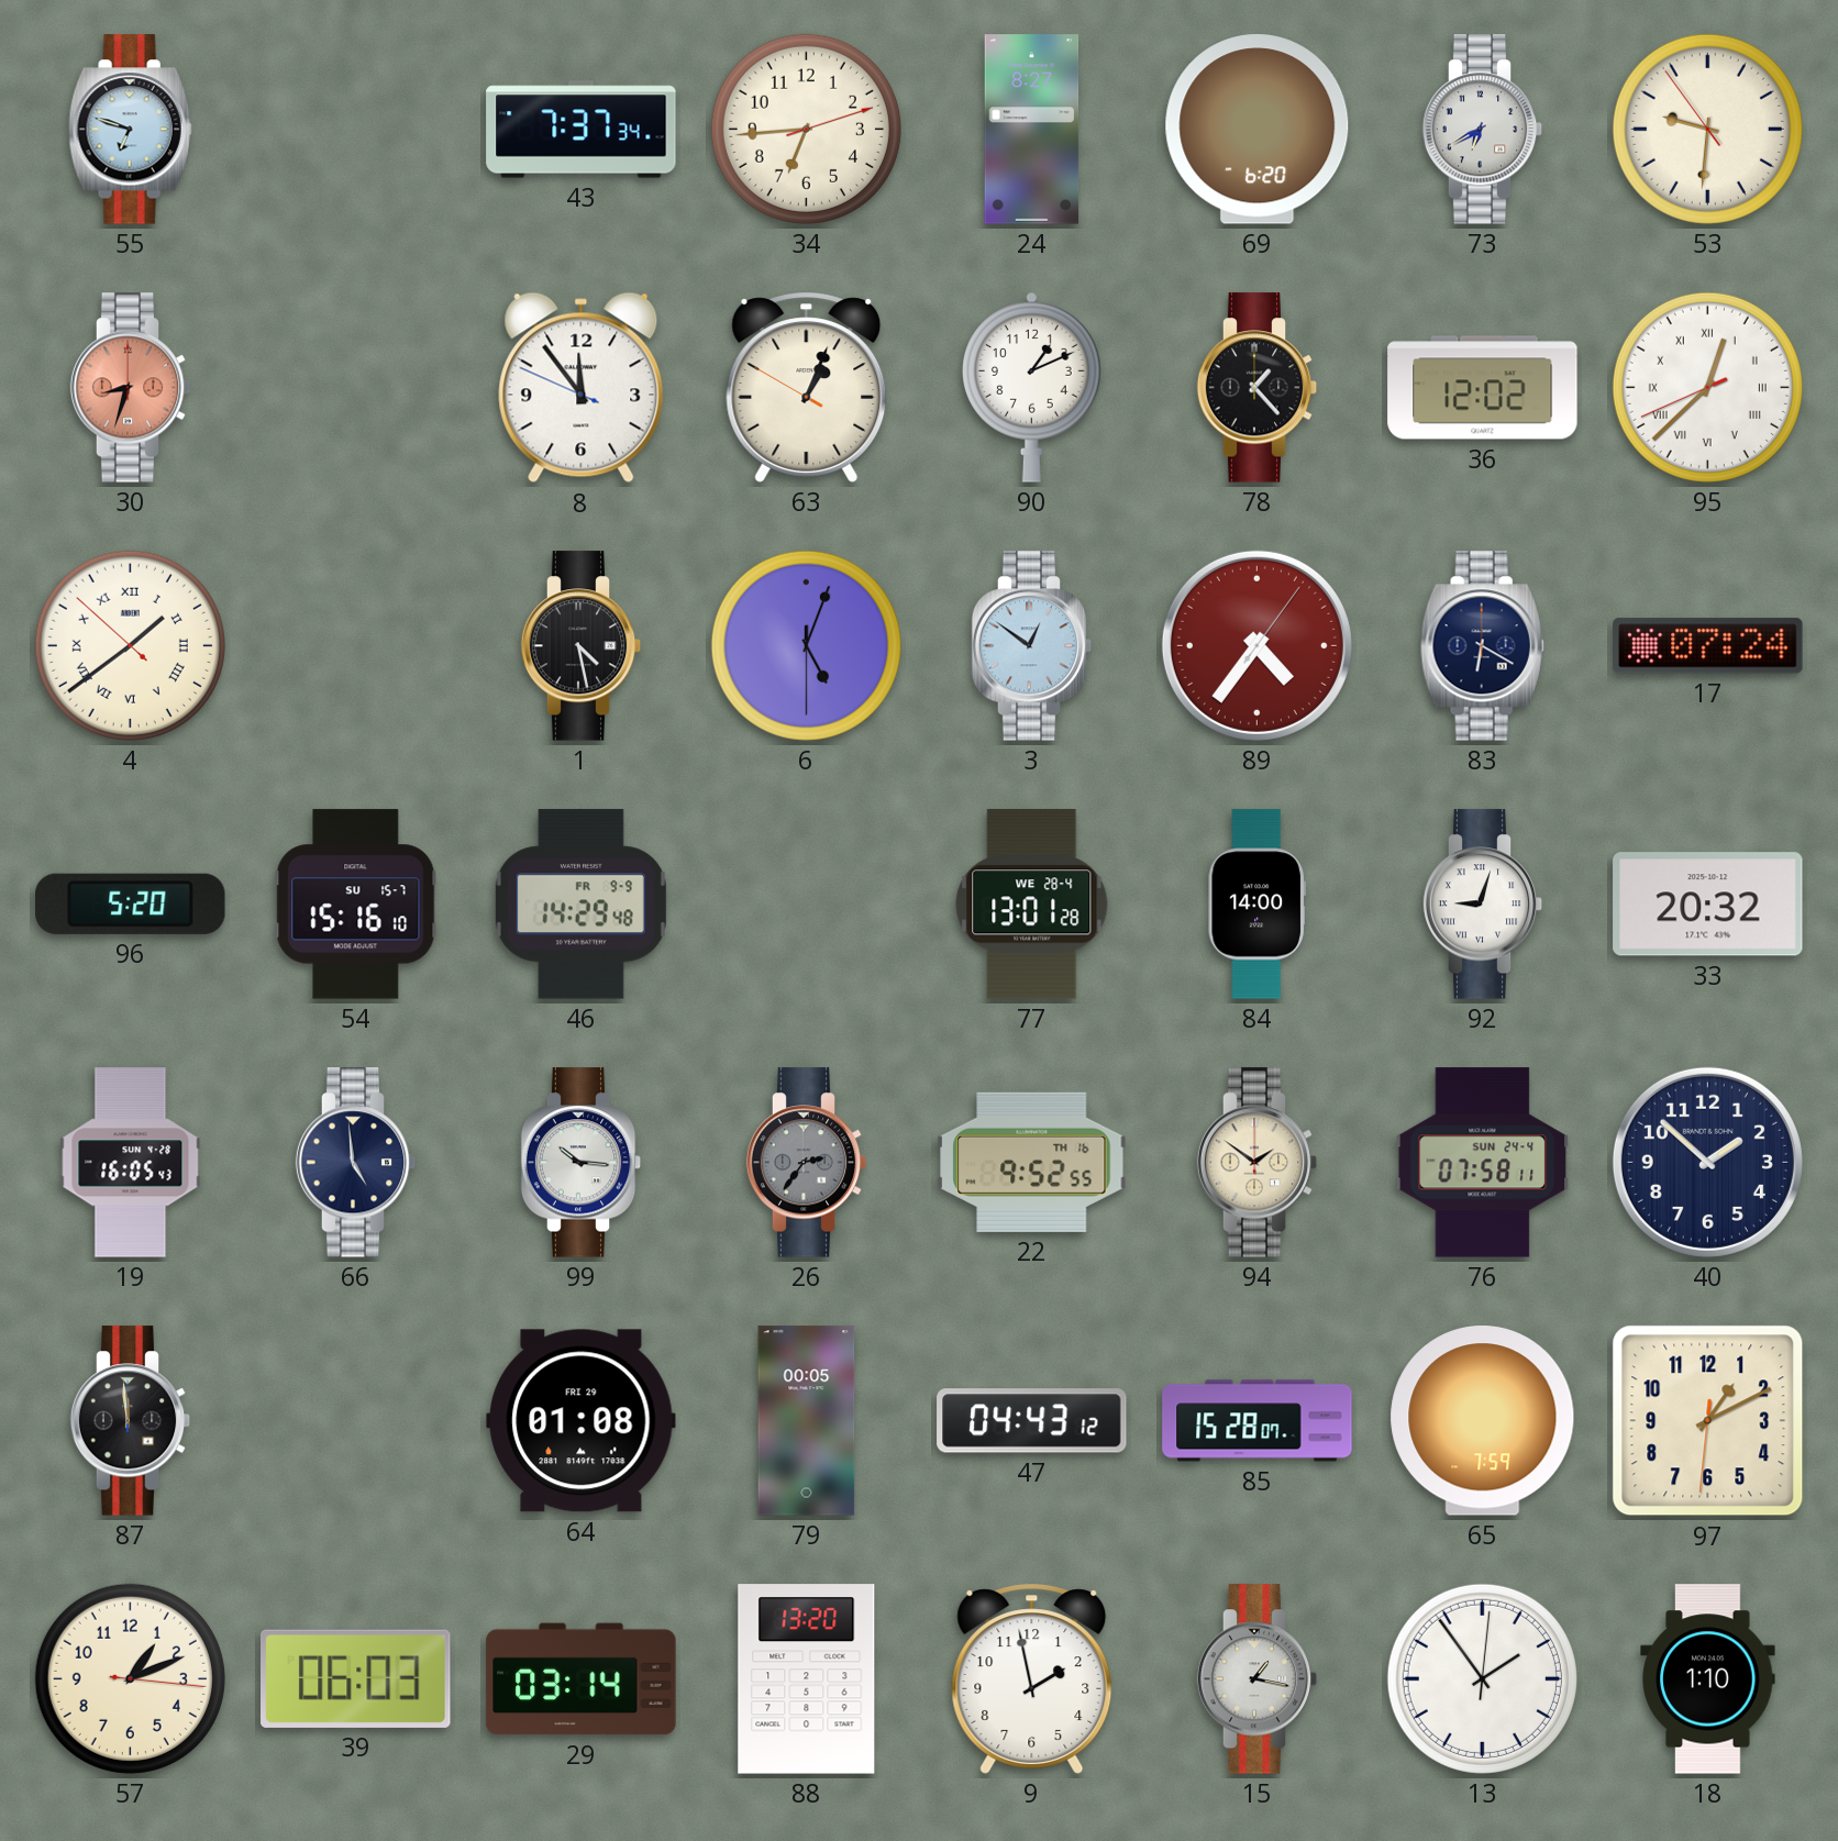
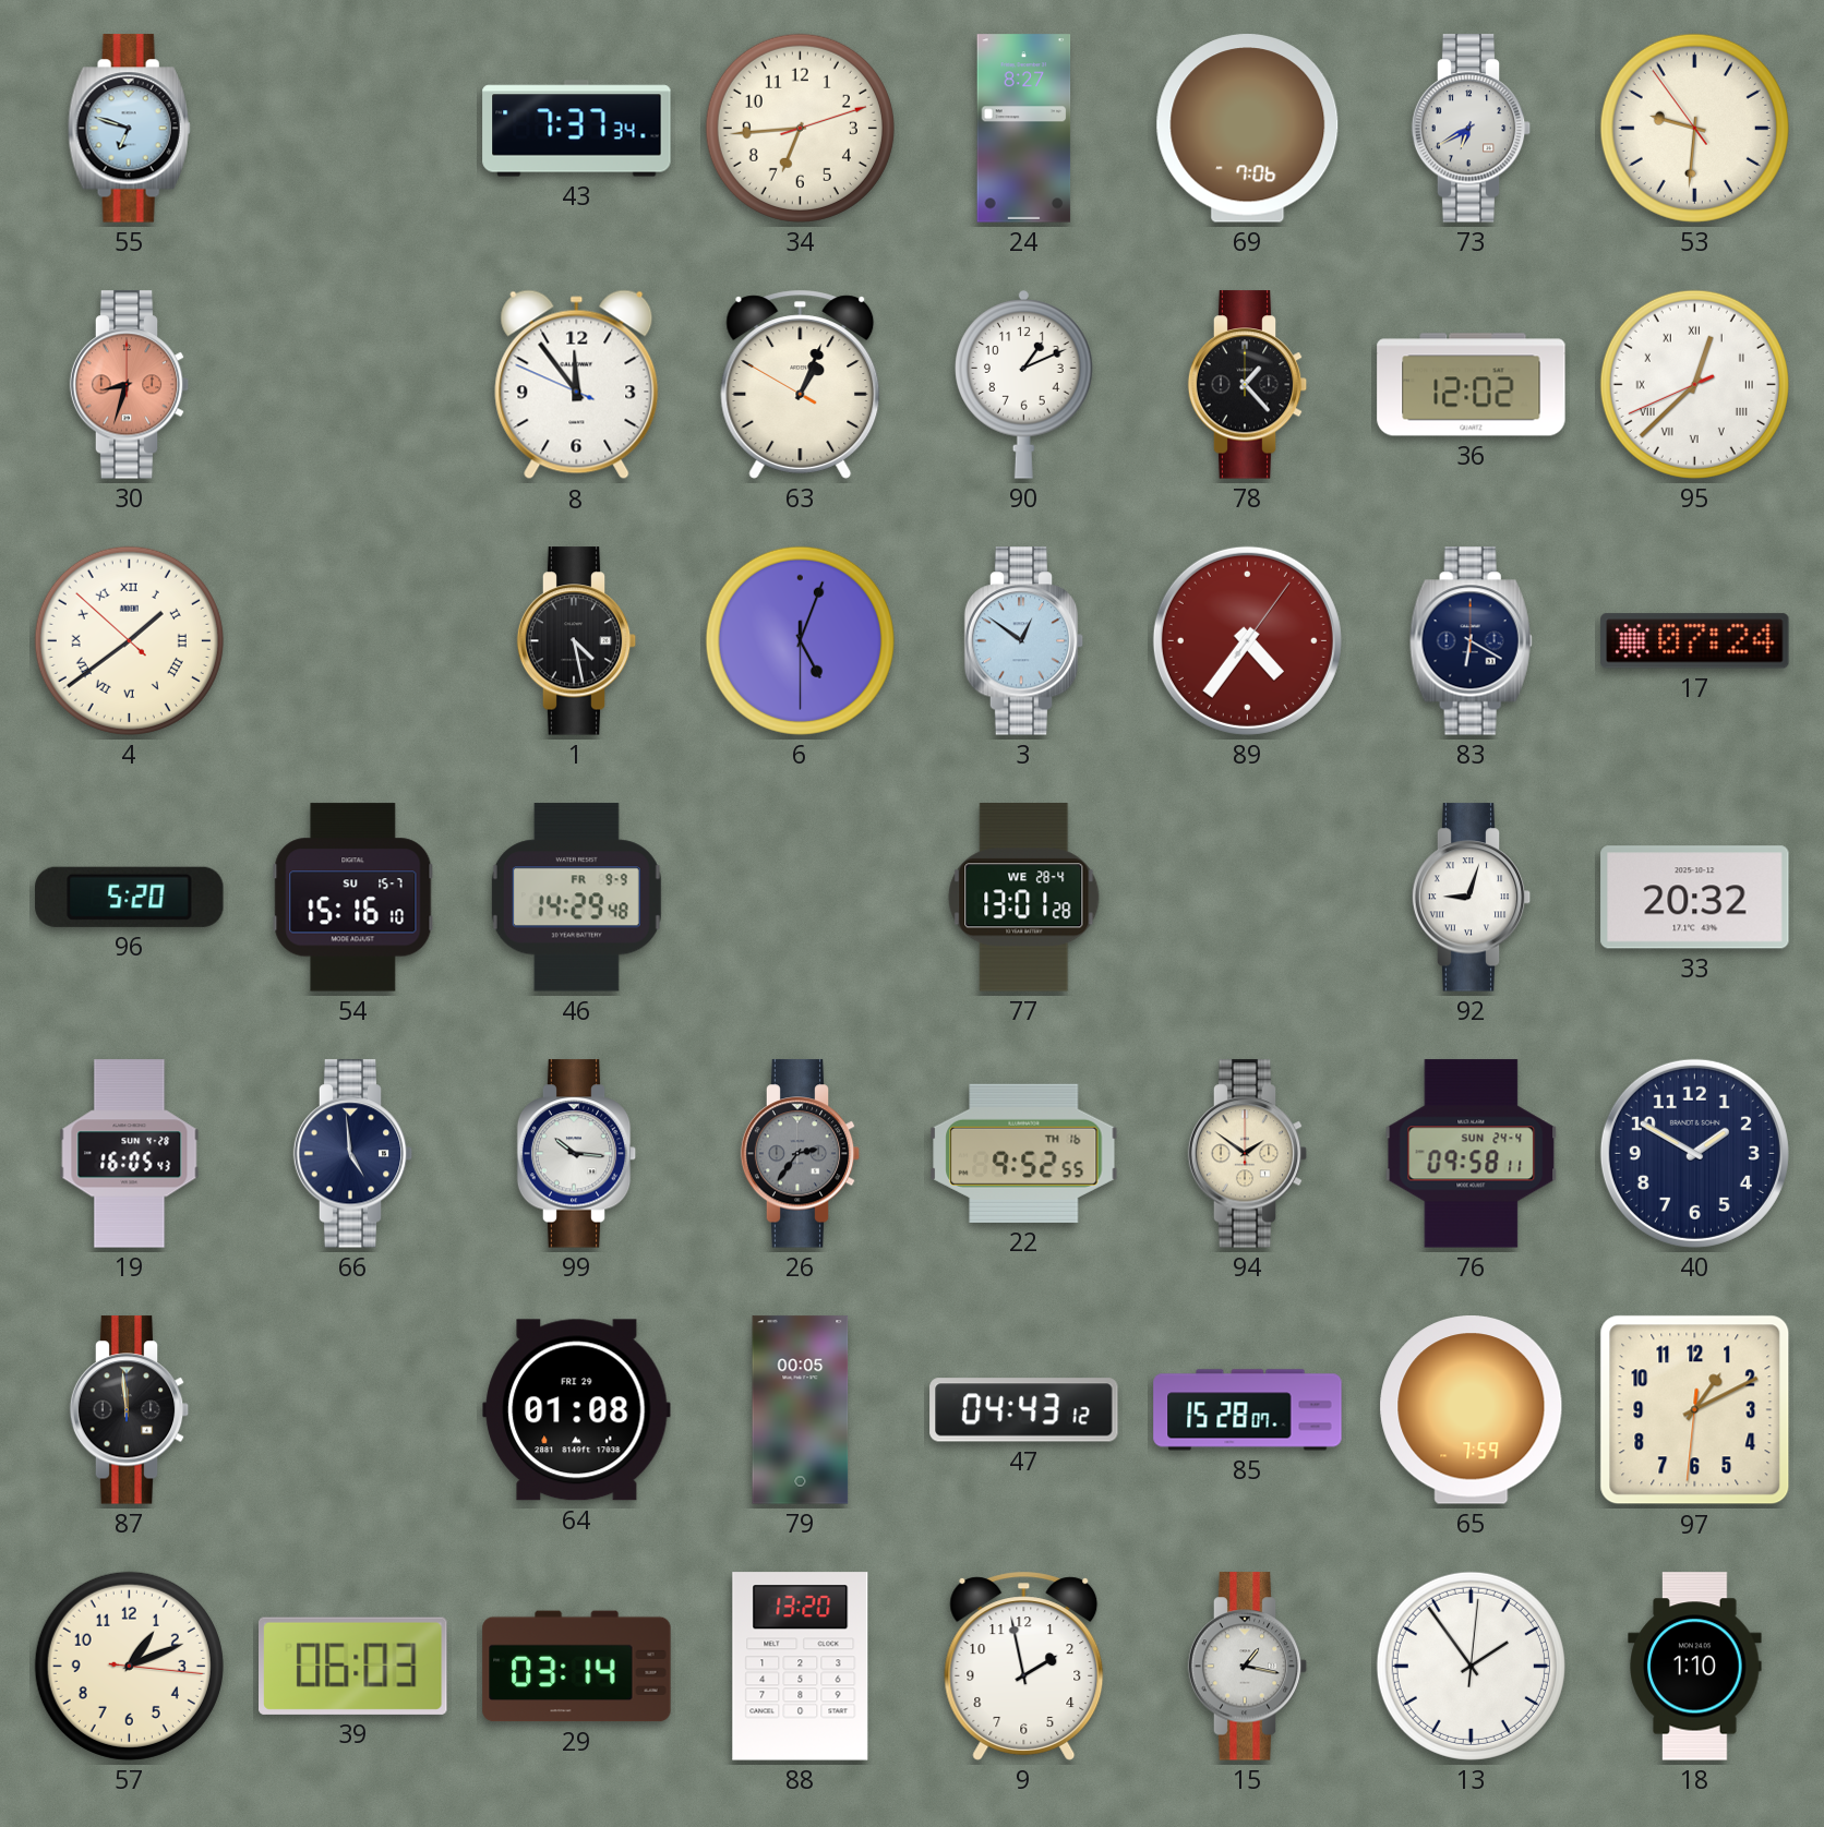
69: 6:20 -> 7:06
84: 14:00 -> none
76: 07:58 -> 09:58
40: 1:52 -> 1:50
